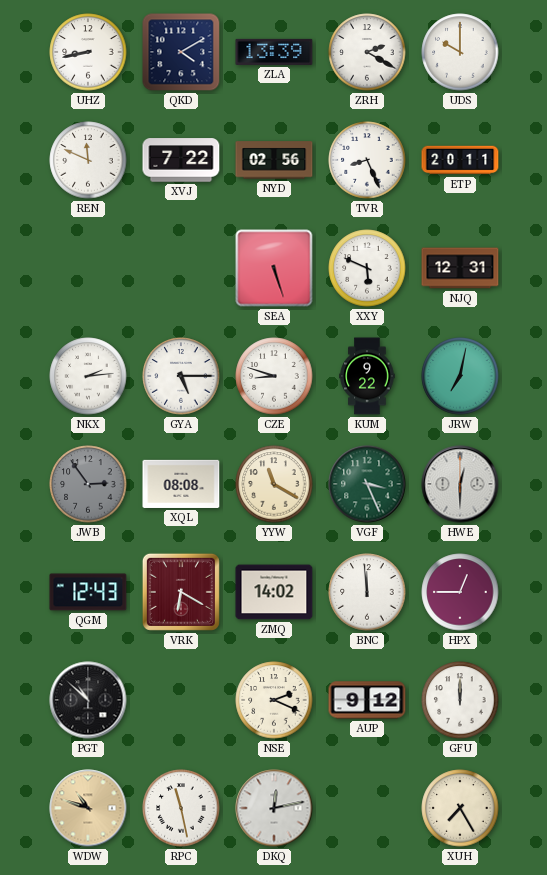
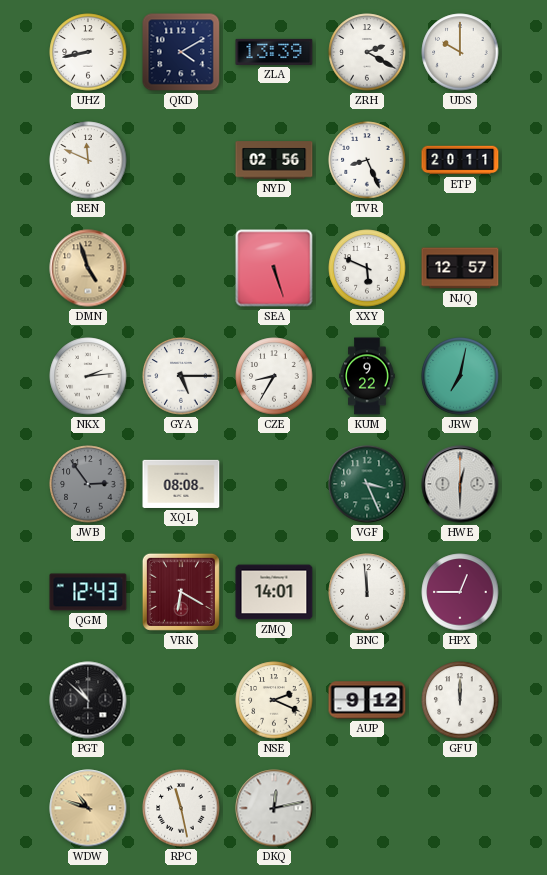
XVJ: 7:22 -> none
DMN: none -> 4:57
NJQ: 12:31 -> 12:57
CZE: 8:48 -> 8:35
YYW: 11:20 -> none
ZMQ: 14:02 -> 14:01
XUH: 7:25 -> none
